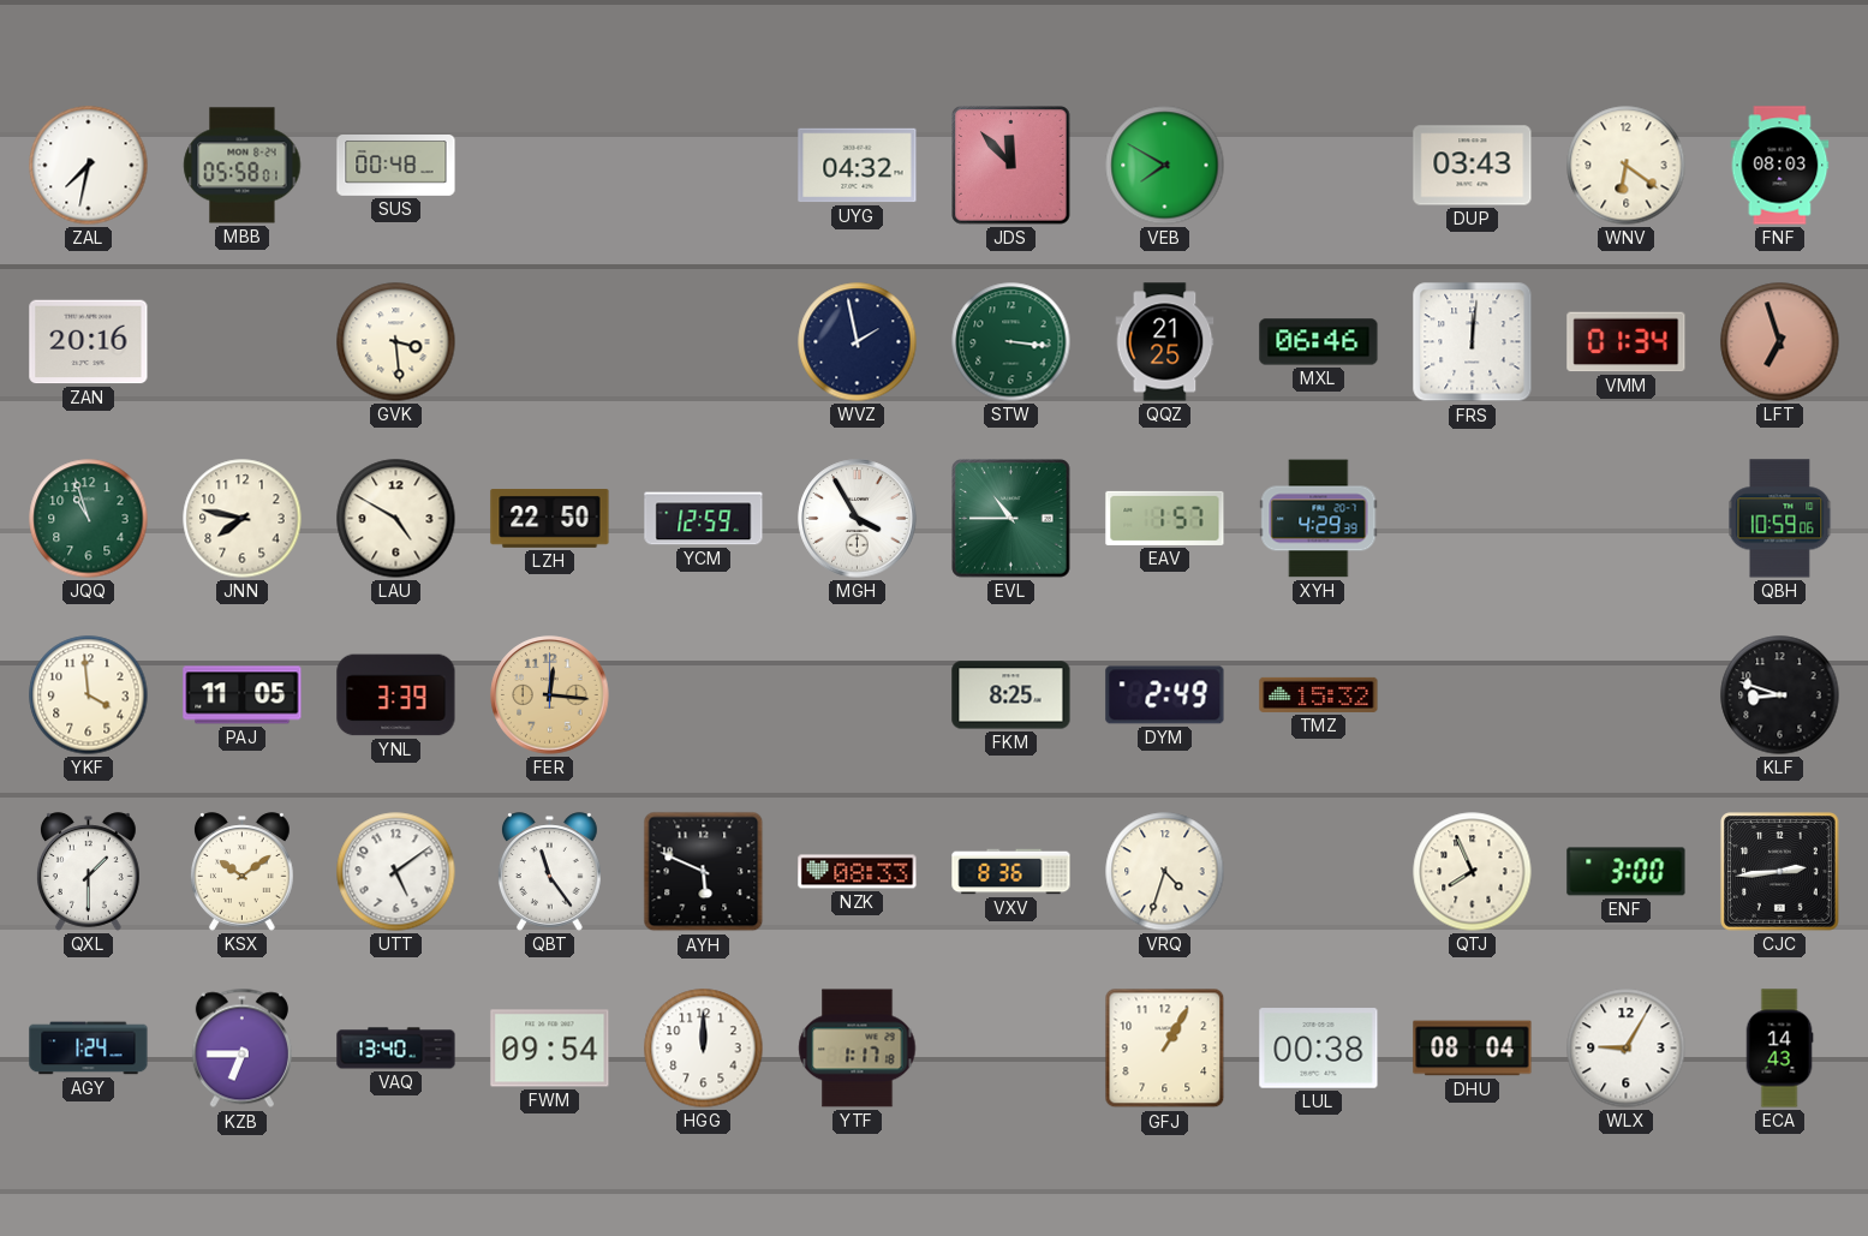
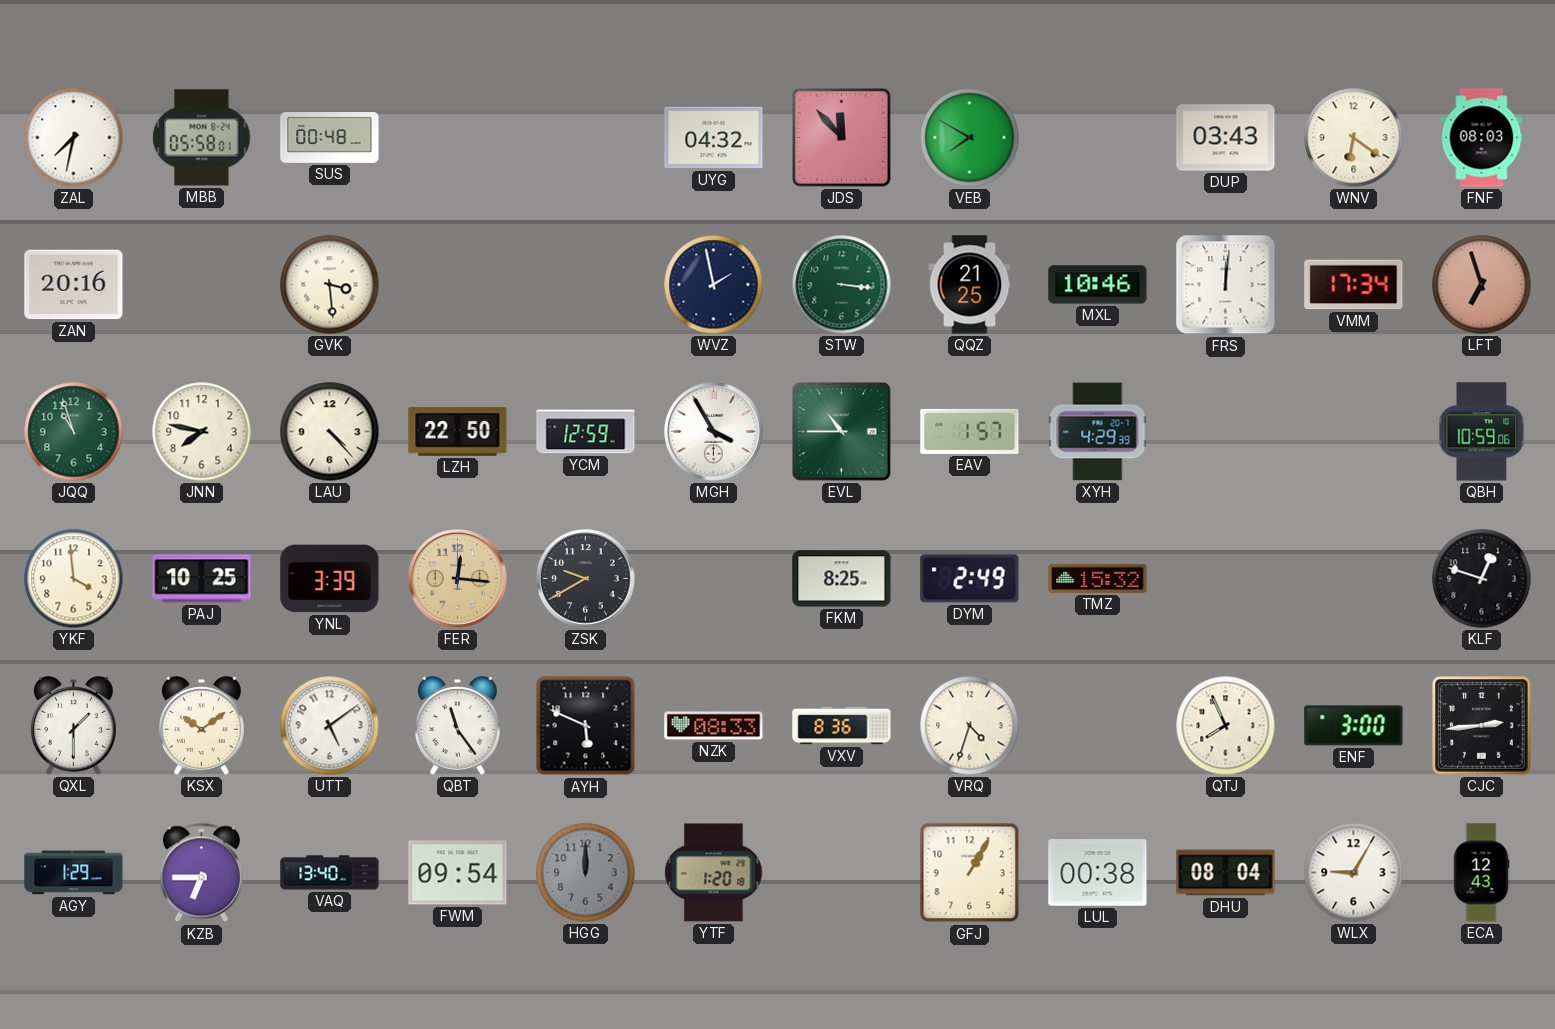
MXL: 06:46 -> 10:46
VMM: 01:34 -> 17:34
LAU: 4:50 -> 4:23
PAJ: 11:05 -> 10:25
ZSK: none -> 9:40
KLF: 8:48 -> 12:48
AGY: 1:24 -> 1:29
HGG dial: white -> grey
YTF: 1:17 -> 1:20
ECA: 14:43 -> 12:43
